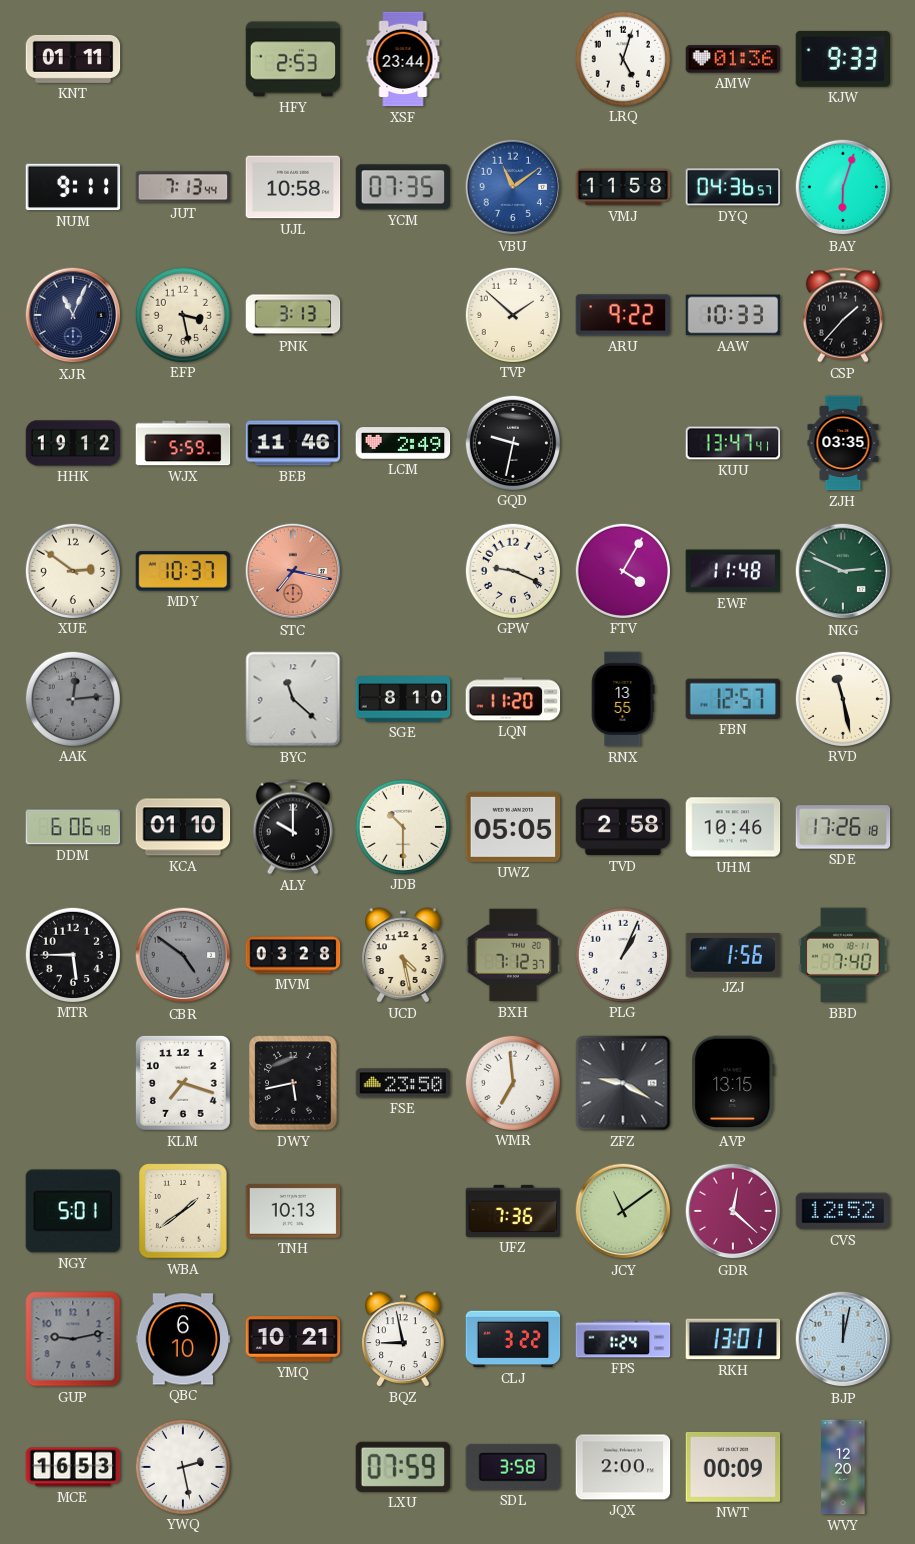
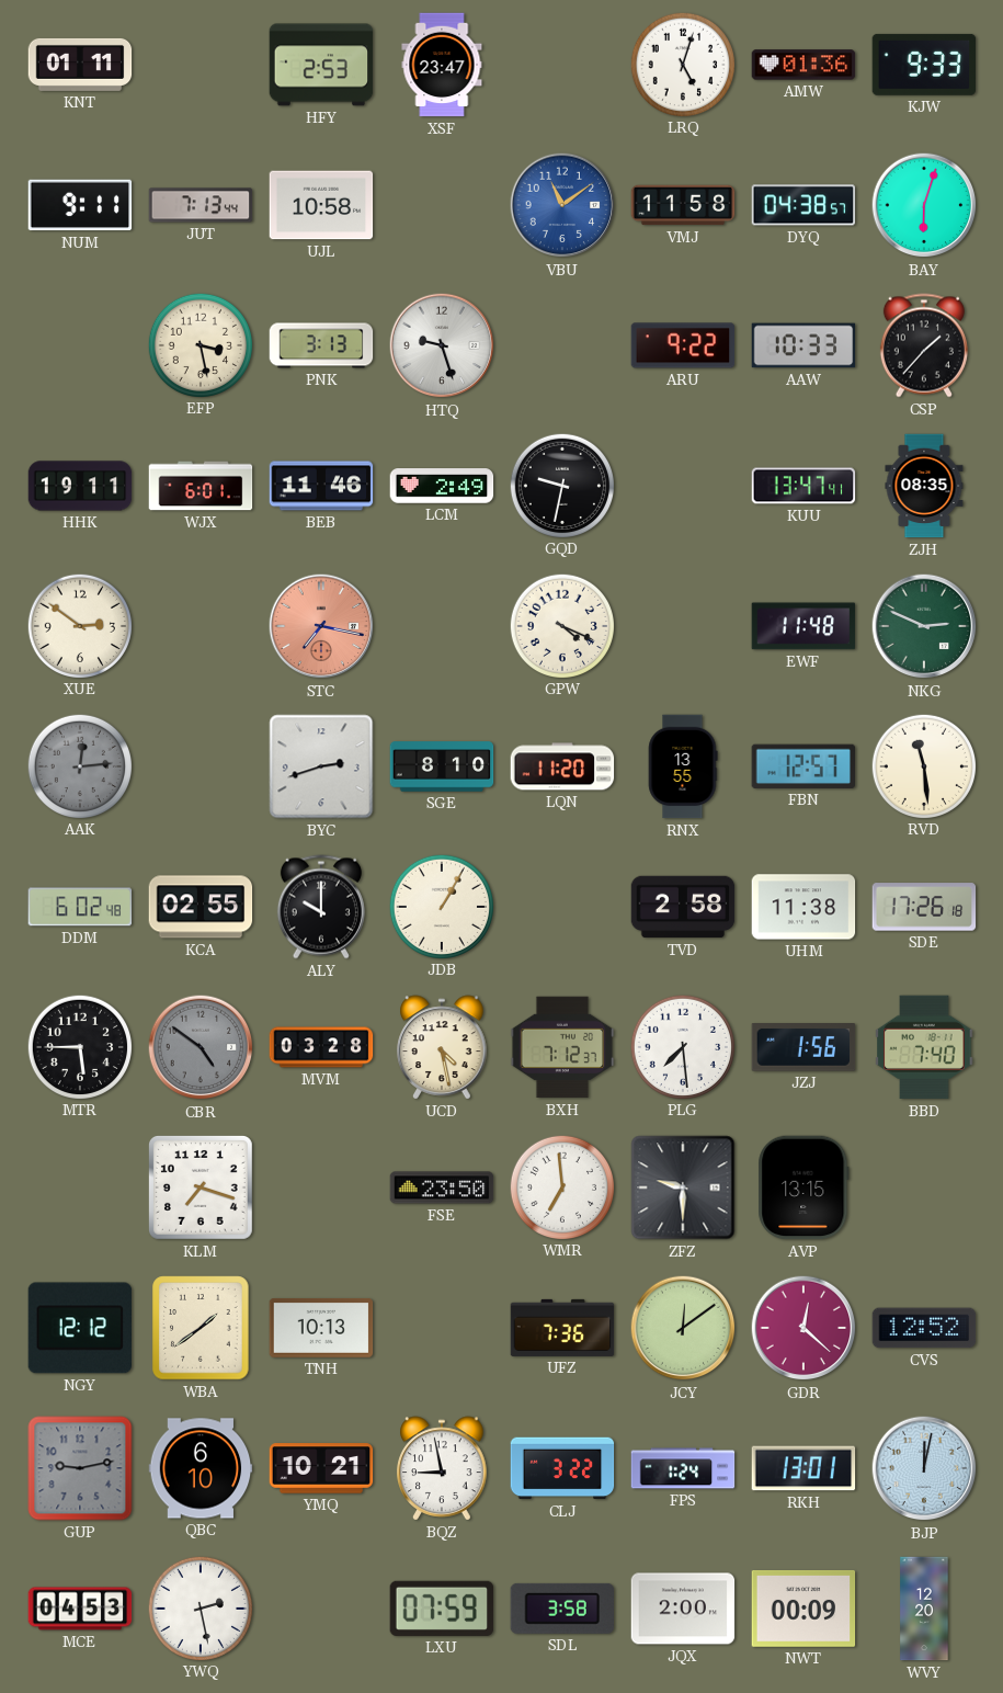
XSF: 23:44 -> 23:47
YCM: 07:35 -> none
DYQ: 04:36 -> 04:38
XJR: 11:04 -> none
HTQ: none -> 9:27
TVP: 1:52 -> none
HHK: 19:12 -> 19:11
WJX: 5:59 -> 6:01
ZJH: 03:35 -> 08:35
MDY: 10:37 -> none
GPW: 9:19 -> 4:19
FTV: 4:05 -> none
BYC: 11:22 -> 2:42
RVD: 11:28 -> 11:29
DDM: 6:06 -> 6:02
KCA: 01:10 -> 02:55
JDB: 10:30 -> 1:05
UWZ: 05:05 -> none
UHM: 10:46 -> 11:38
PLG: 1:04 -> 7:29
DWY: 5:43 -> none
ZFZ: 9:20 -> 9:30
NGY: 5:01 -> 12:12
JCY: 11:09 -> 12:09
MCE: 16:53 -> 04:53
